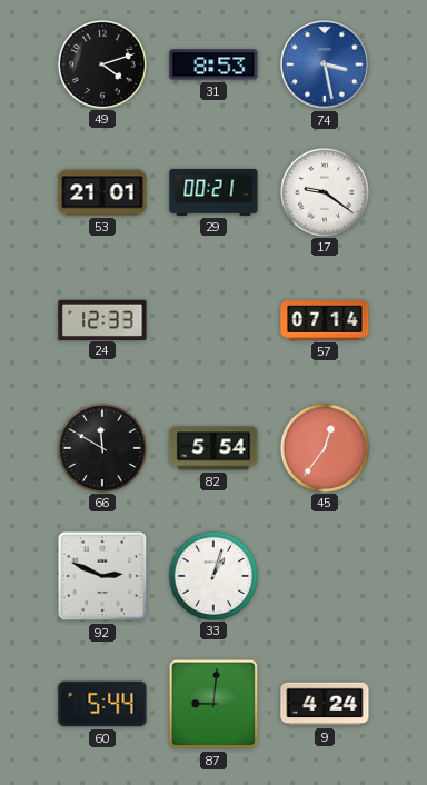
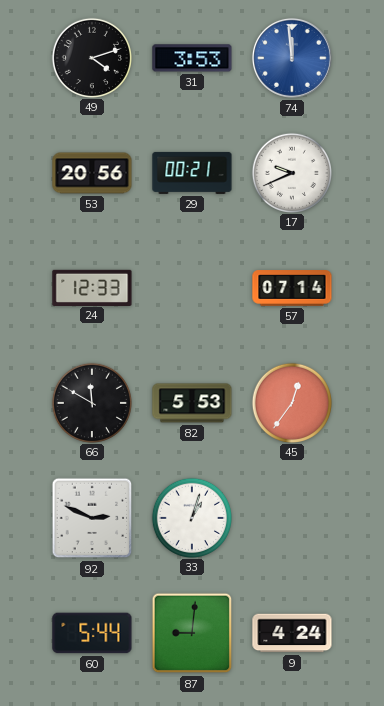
31: 8:53 -> 3:53
74: 3:28 -> 11:59
53: 21:01 -> 20:56
17: 9:21 -> 9:41
82: 5:54 -> 5:53
